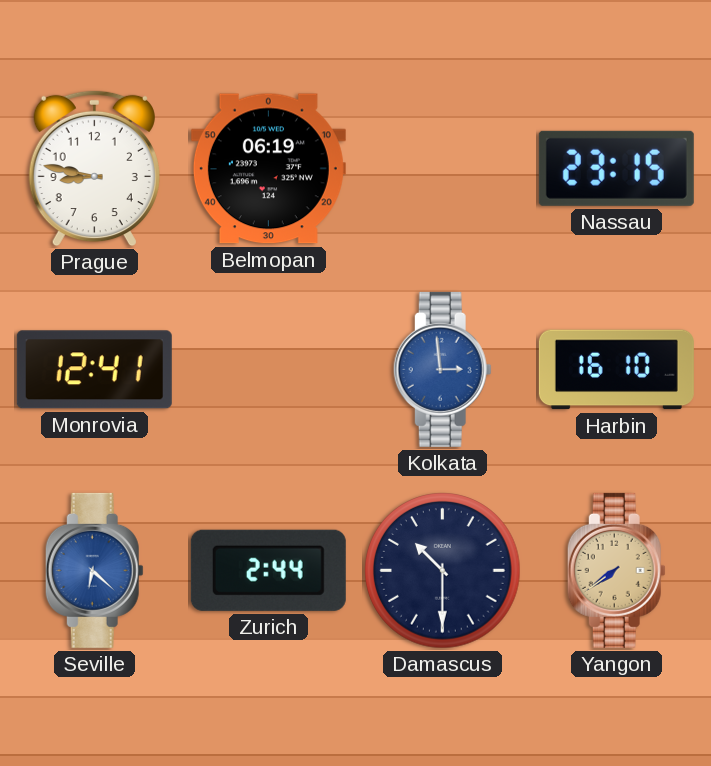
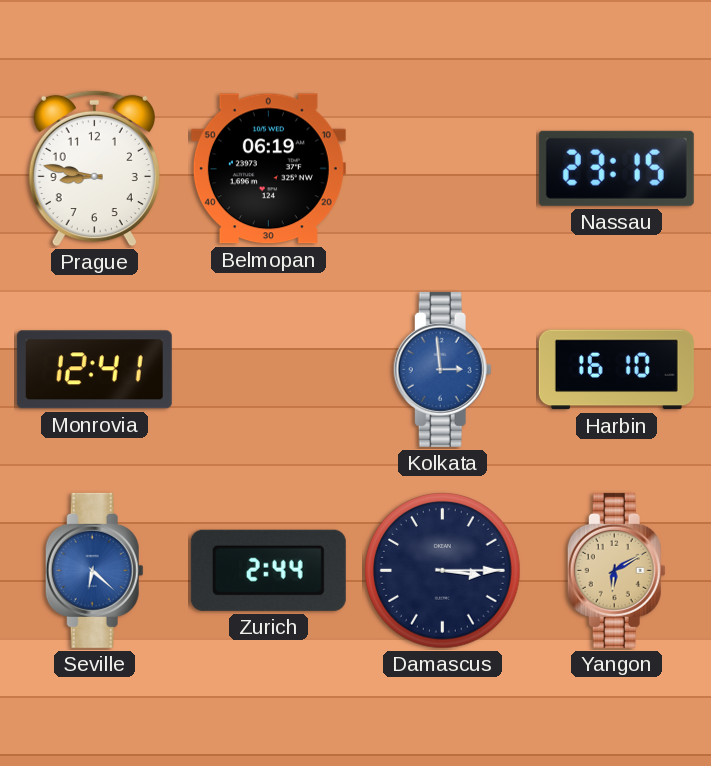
Damascus: 10:30 -> 3:15
Yangon: 7:39 -> 6:10
